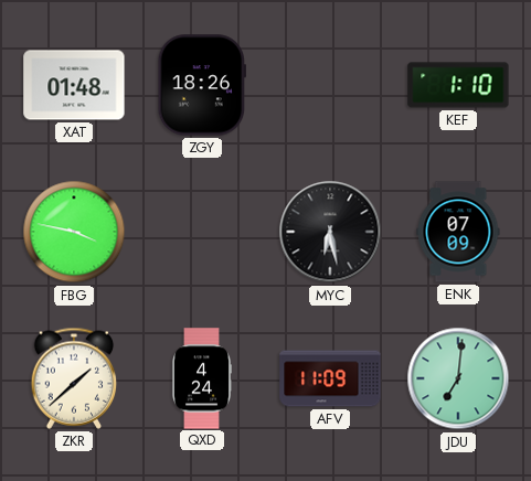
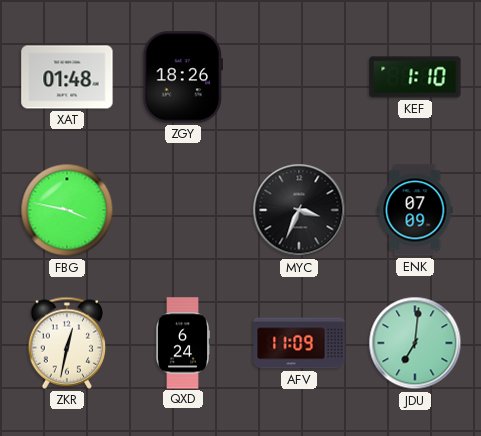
MYC: 6:28 -> 3:34
ZKR: 1:38 -> 12:32
QXD: 4:24 -> 6:24
